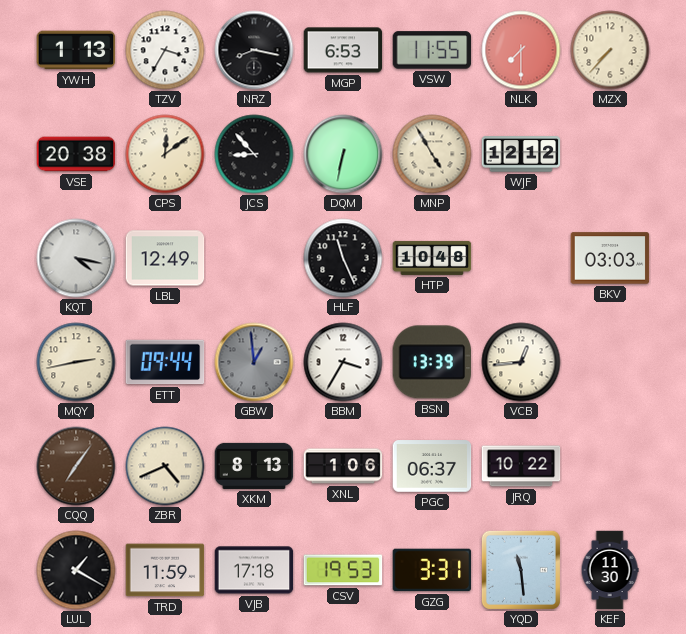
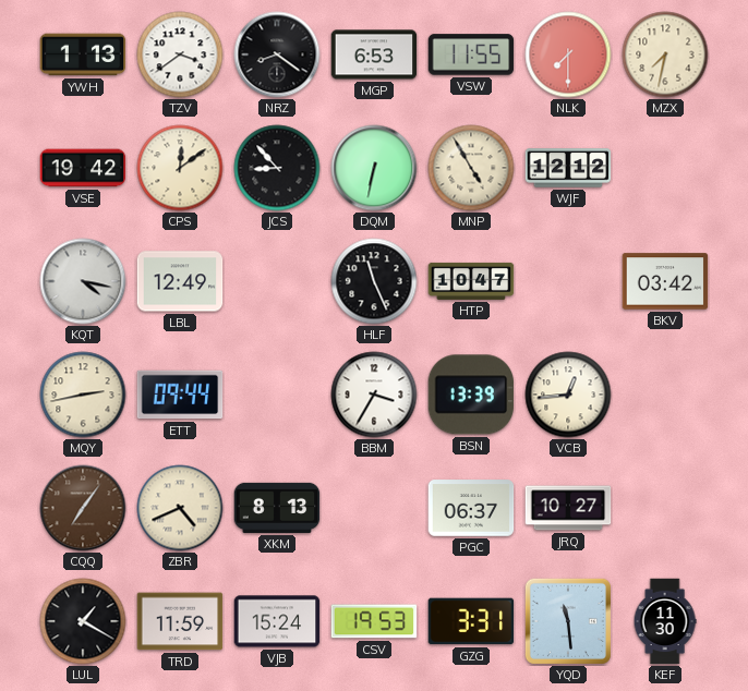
TZV: 3:35 -> 3:39
NRZ: 8:17 -> 8:21
MZX: 7:37 -> 7:32
VSE: 20:38 -> 19:42
HTP: 10:48 -> 10:47
BKV: 03:03 -> 03:42
GBW: 12:59 -> none
XNL: 1:06 -> none
JRQ: 10:22 -> 10:27
VJB: 17:18 -> 15:24
